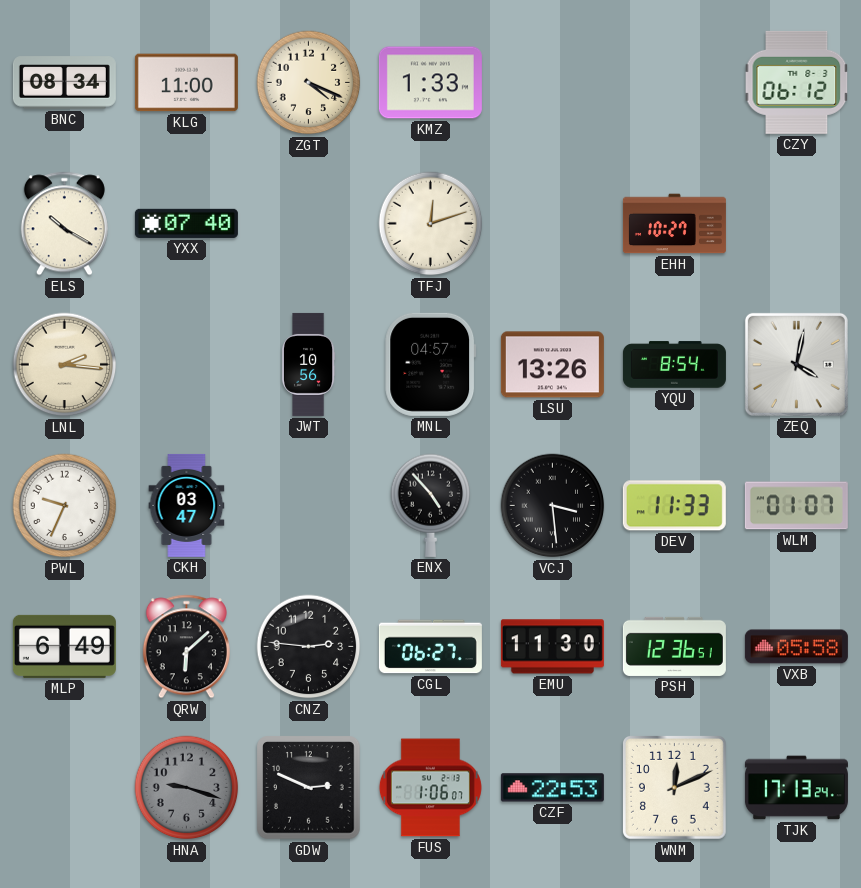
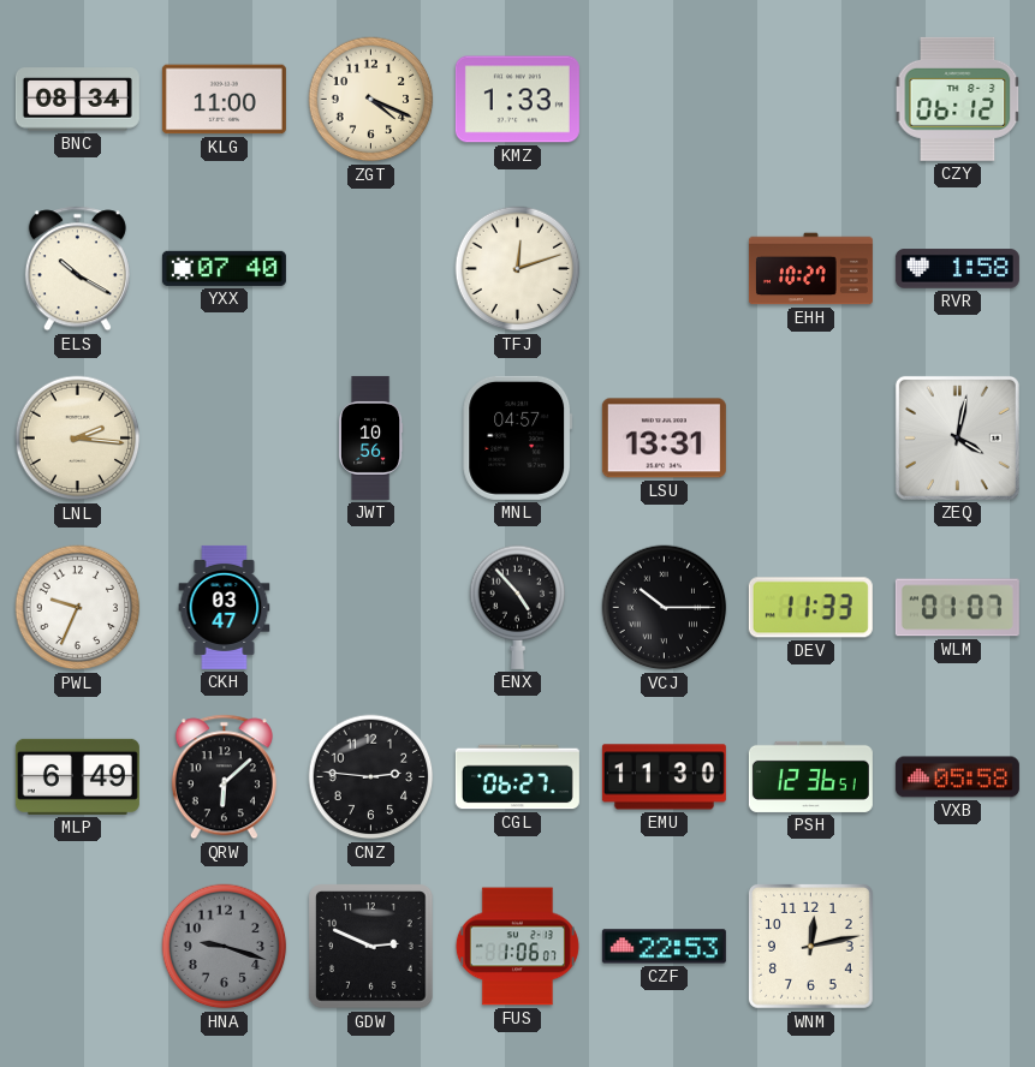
RVR: none -> 1:58
LSU: 13:26 -> 13:31
YQU: 8:54 -> none
VCJ: 3:29 -> 10:15
WNM: 12:11 -> 12:13
TJK: 17:13 -> none
